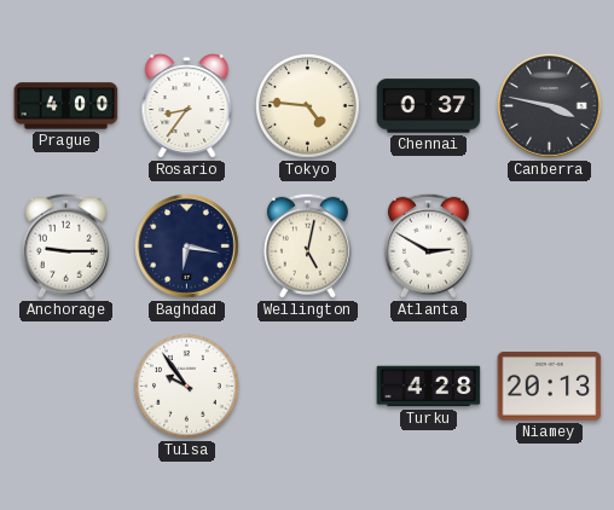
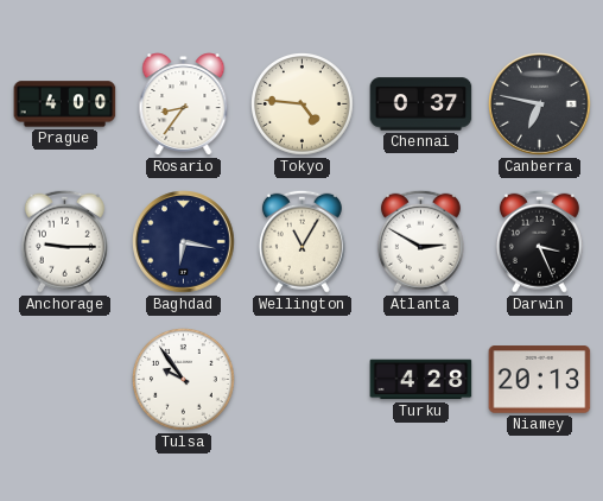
Canberra: 3:47 -> 6:47
Wellington: 5:02 -> 11:05
Darwin: none -> 3:26
